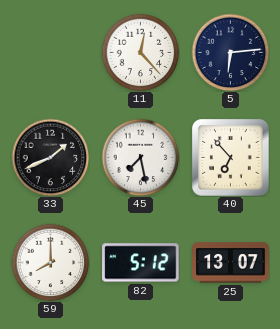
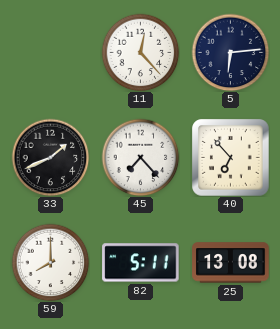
45: 7:28 -> 7:23
82: 5:12 -> 5:11
25: 13:07 -> 13:08
